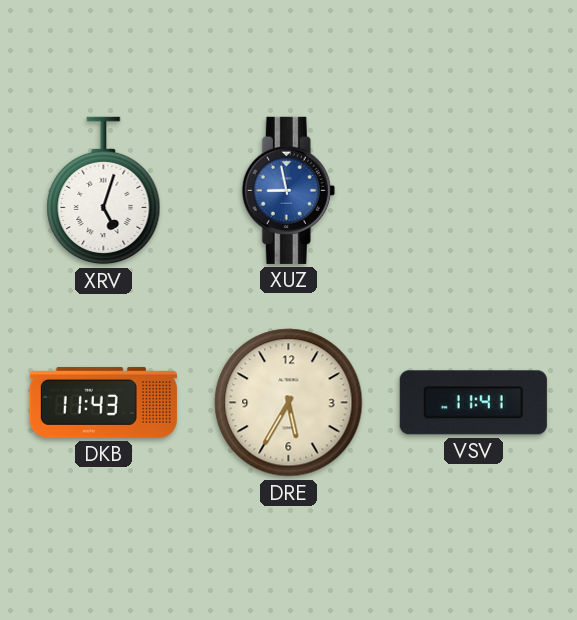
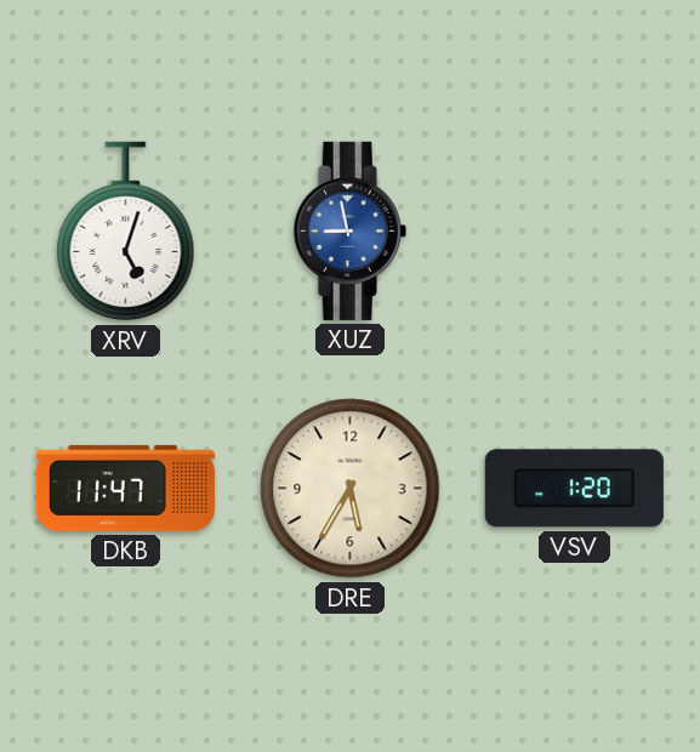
DKB: 11:43 -> 11:47
VSV: 11:41 -> 1:20
